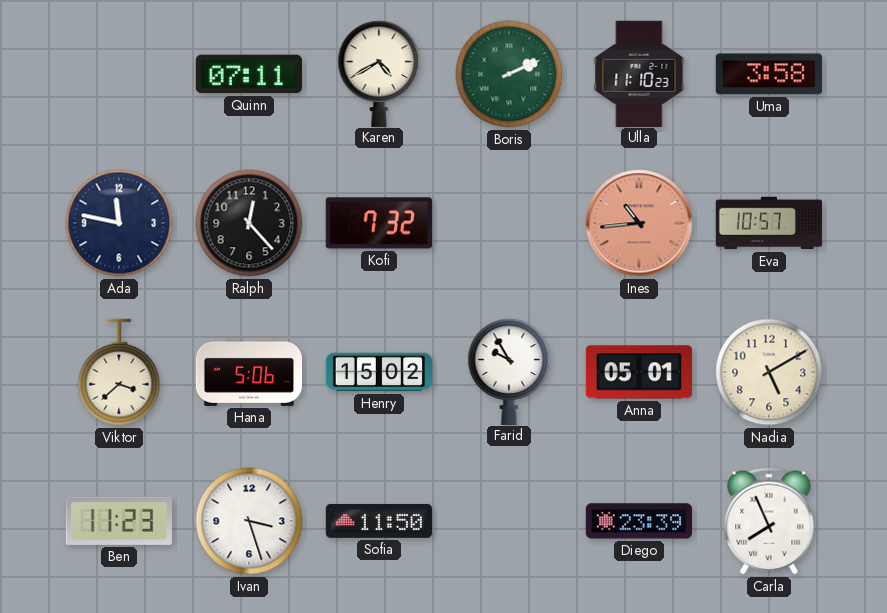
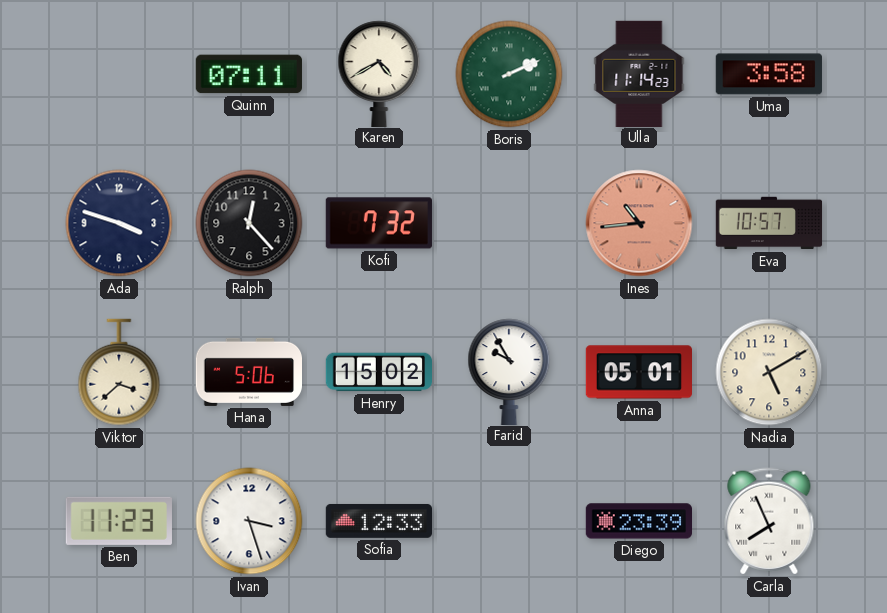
Ulla: 11:10 -> 11:14
Ada: 11:47 -> 3:48
Sofia: 11:50 -> 12:33
